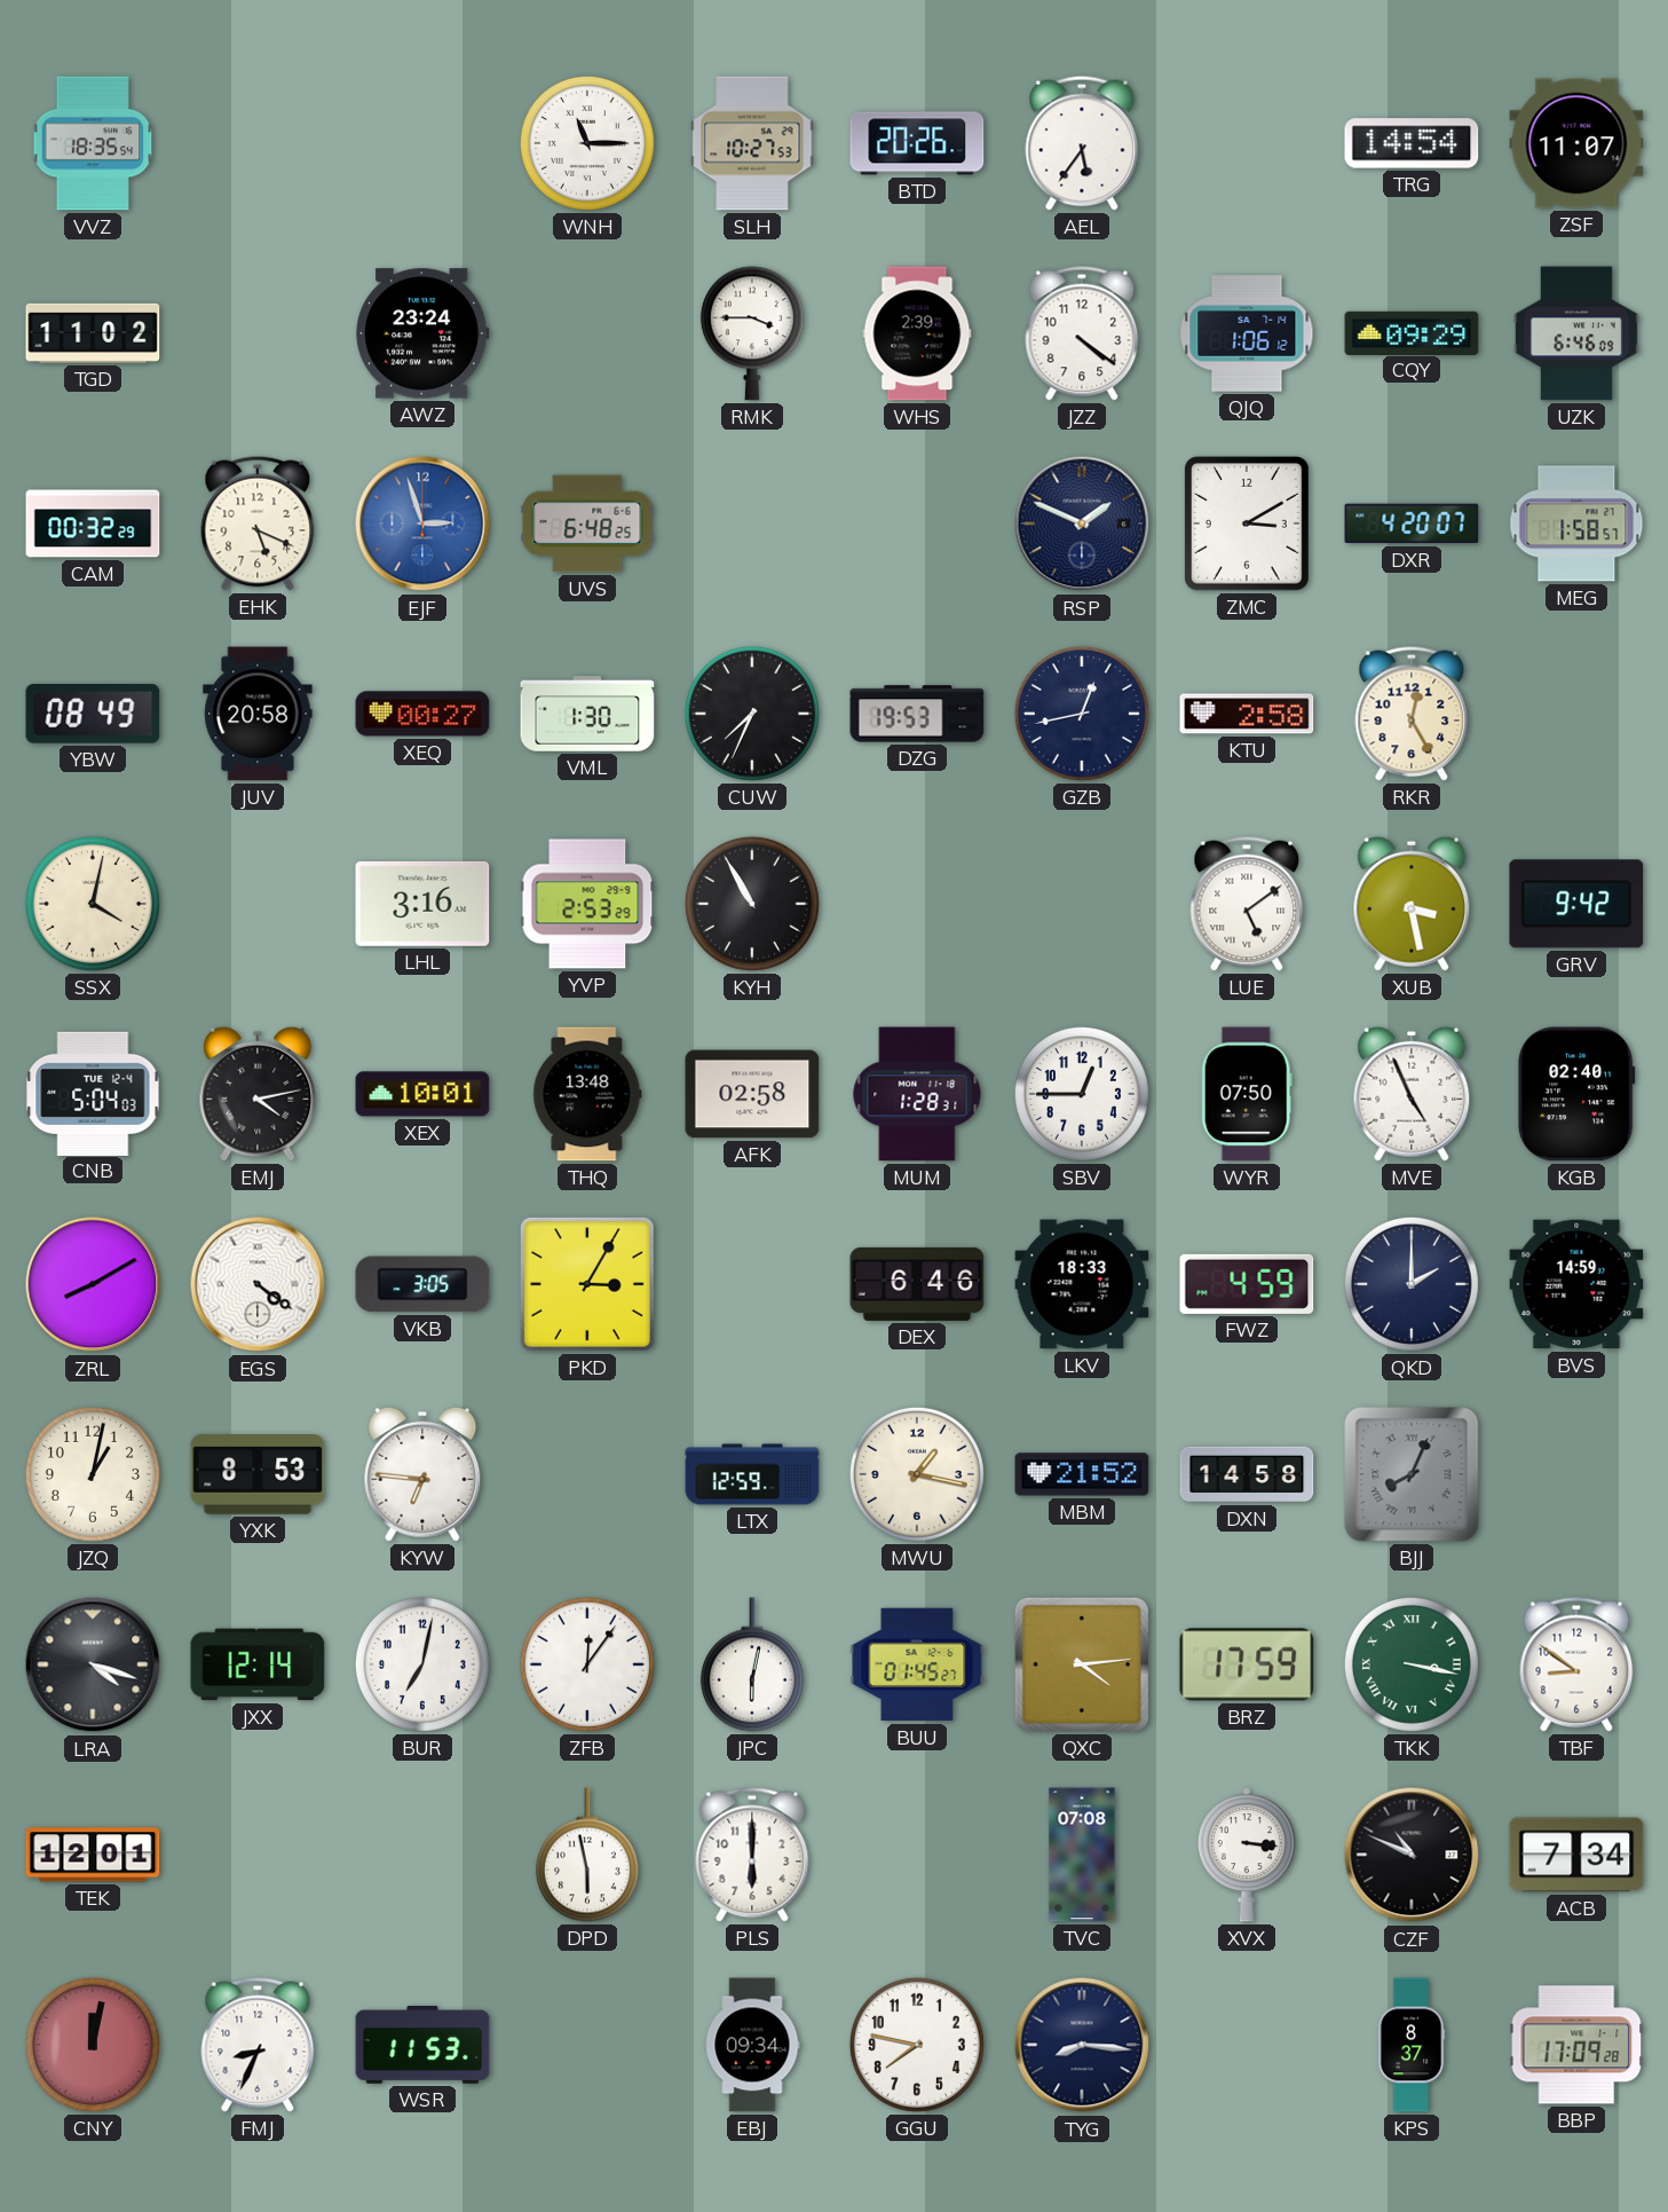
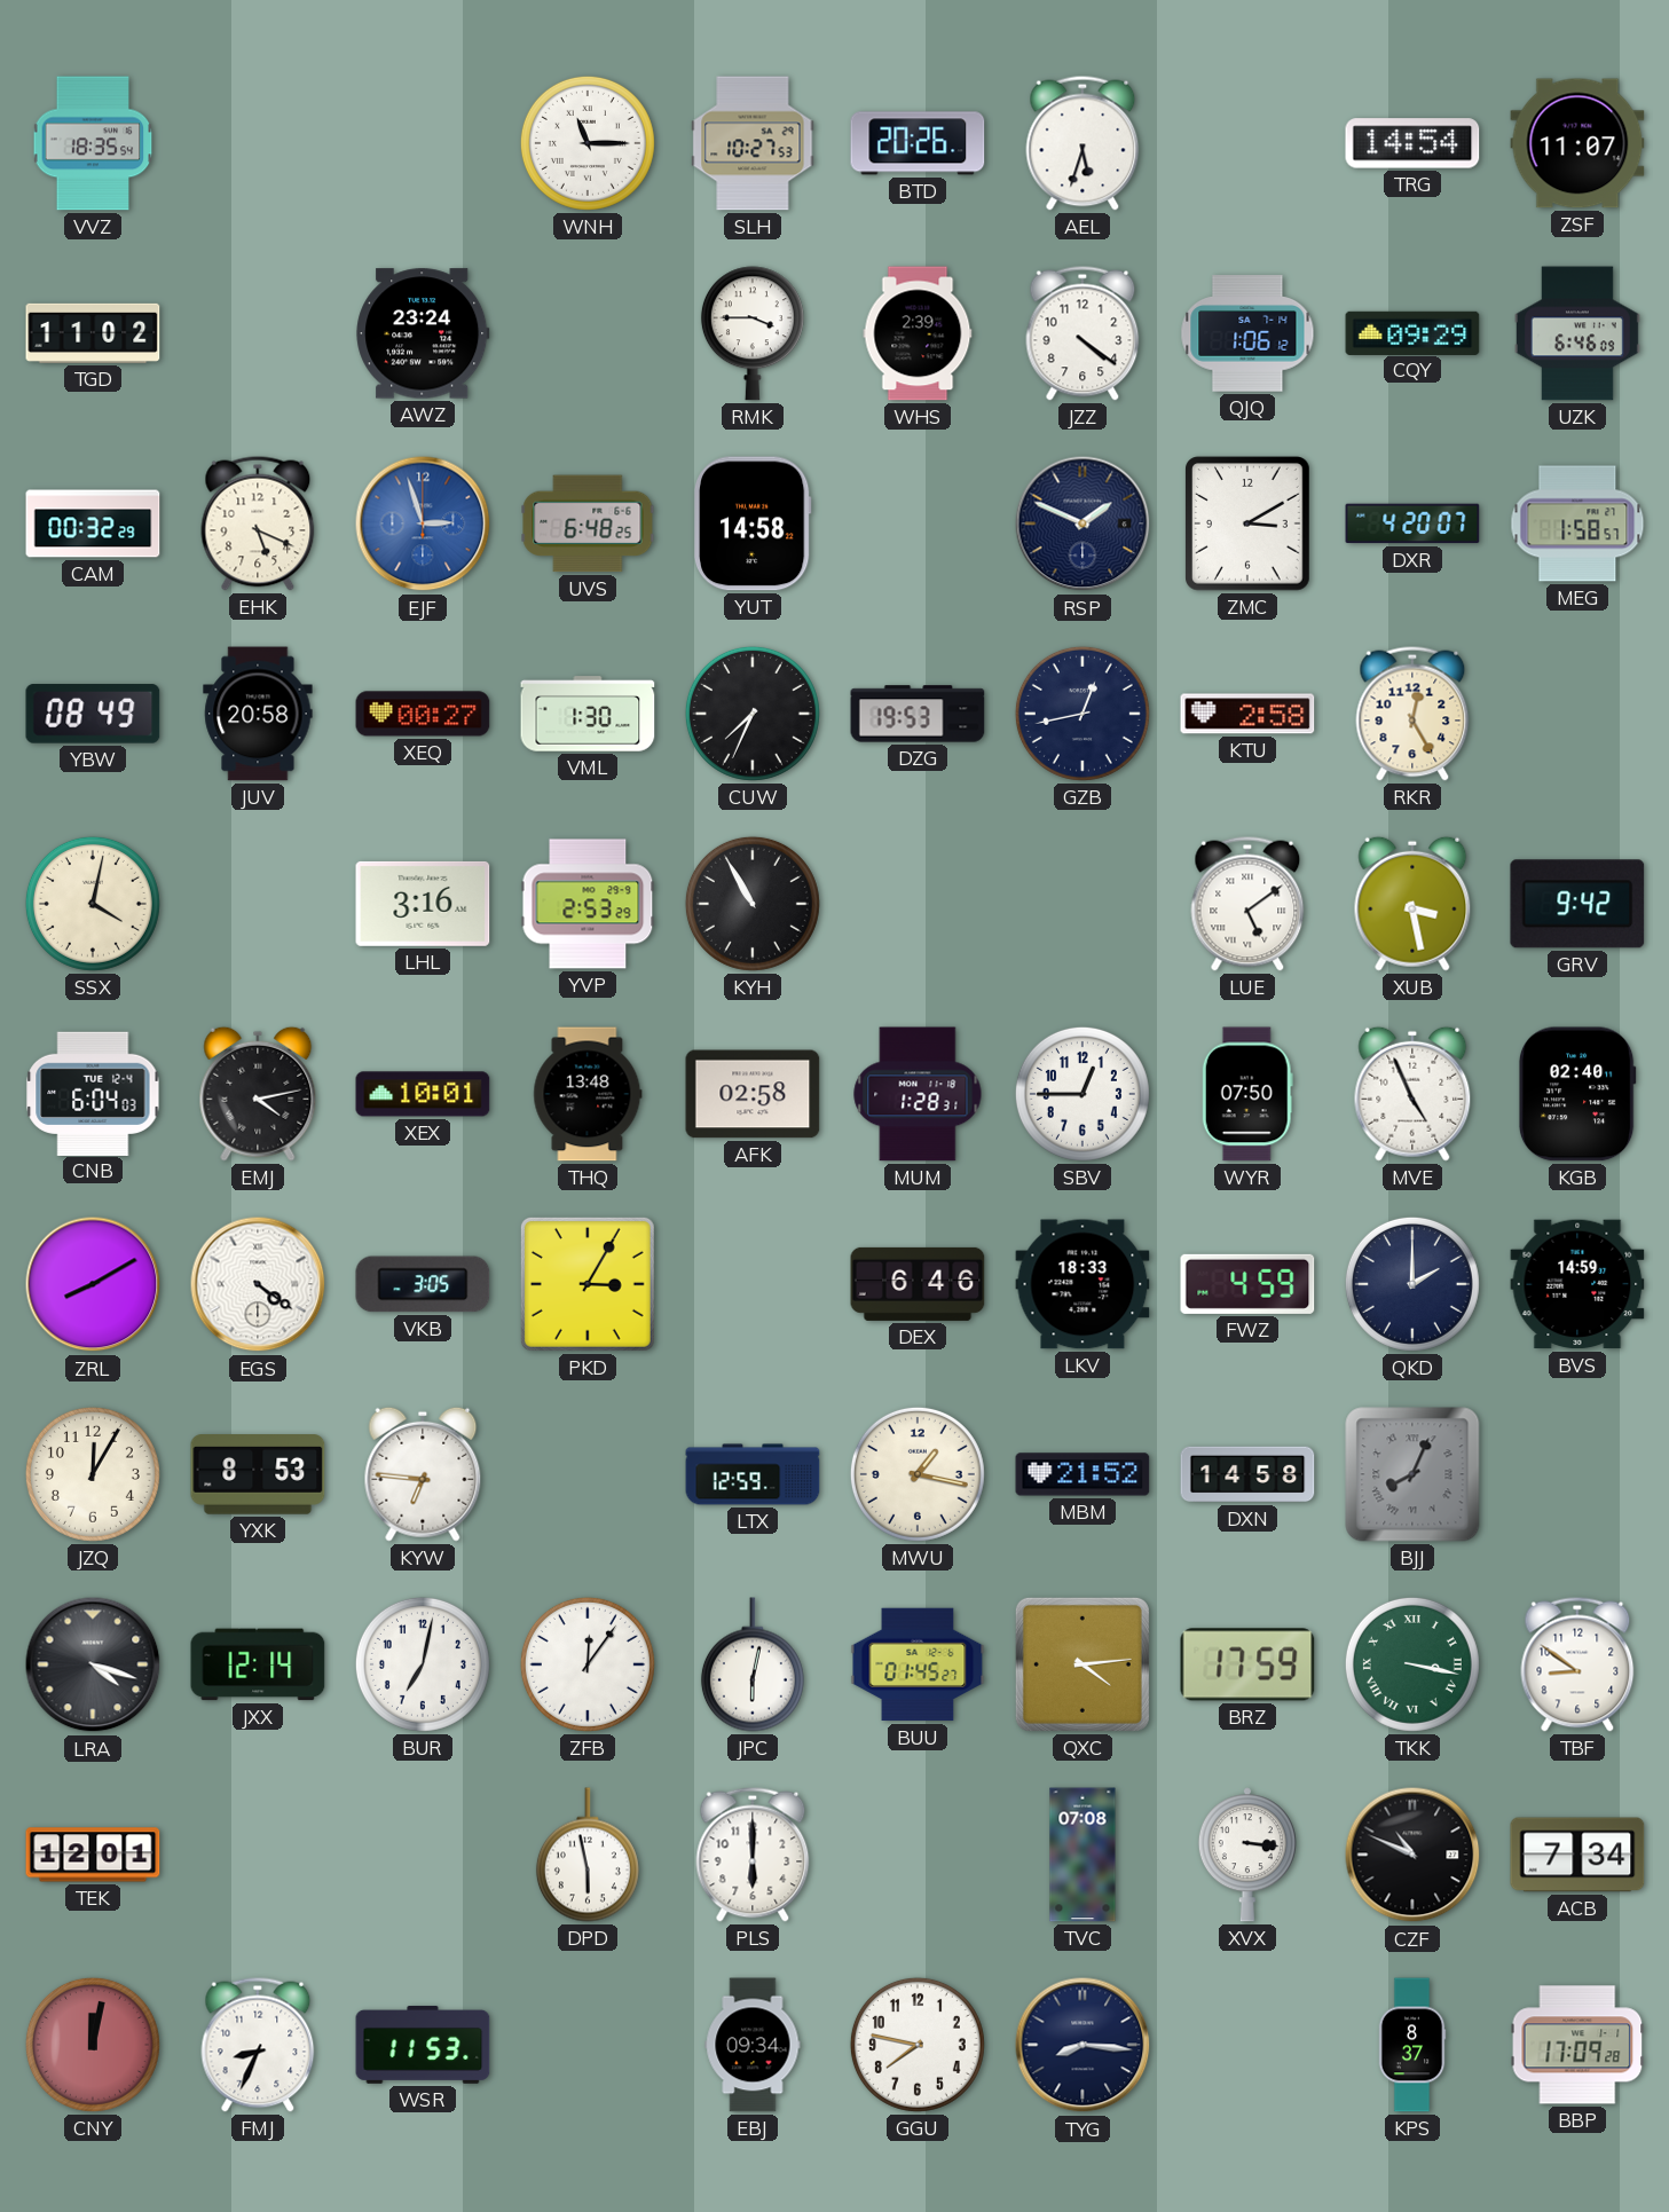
AEL: 5:36 -> 5:33
YUT: none -> 14:58
CNB: 5:04 -> 6:04
JZQ: 1:02 -> 12:05
